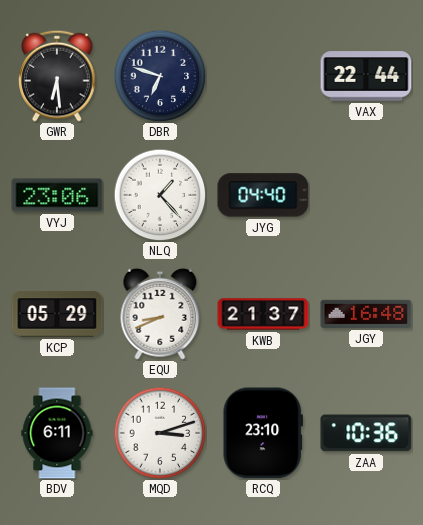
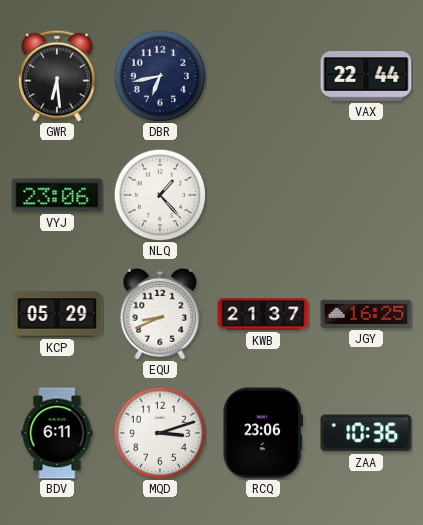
DBR: 6:48 -> 6:43
JYG: 04:40 -> none
JGY: 16:48 -> 16:25
RCQ: 23:10 -> 23:06
